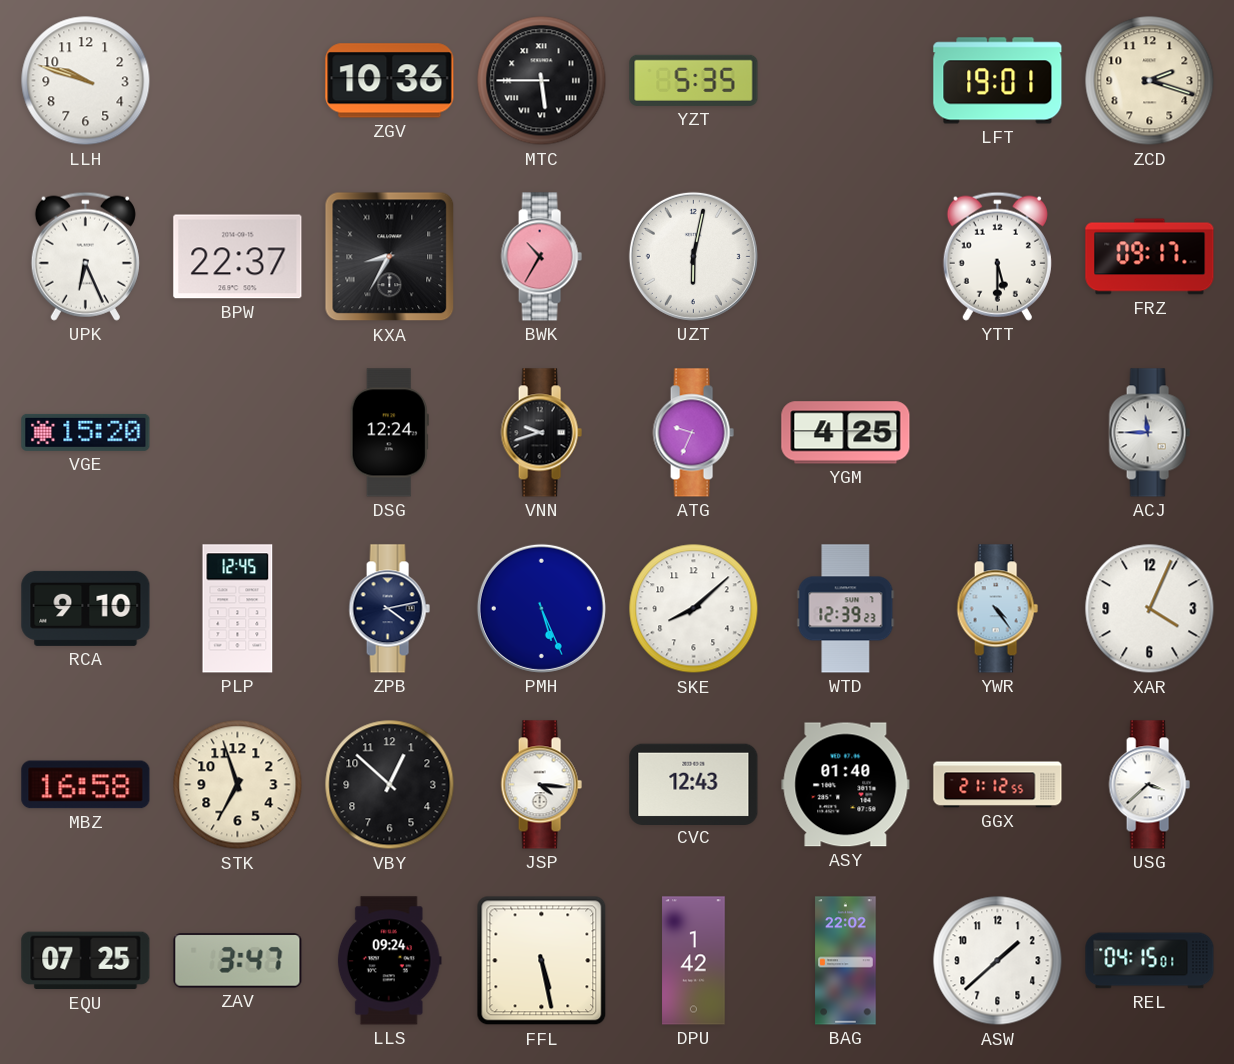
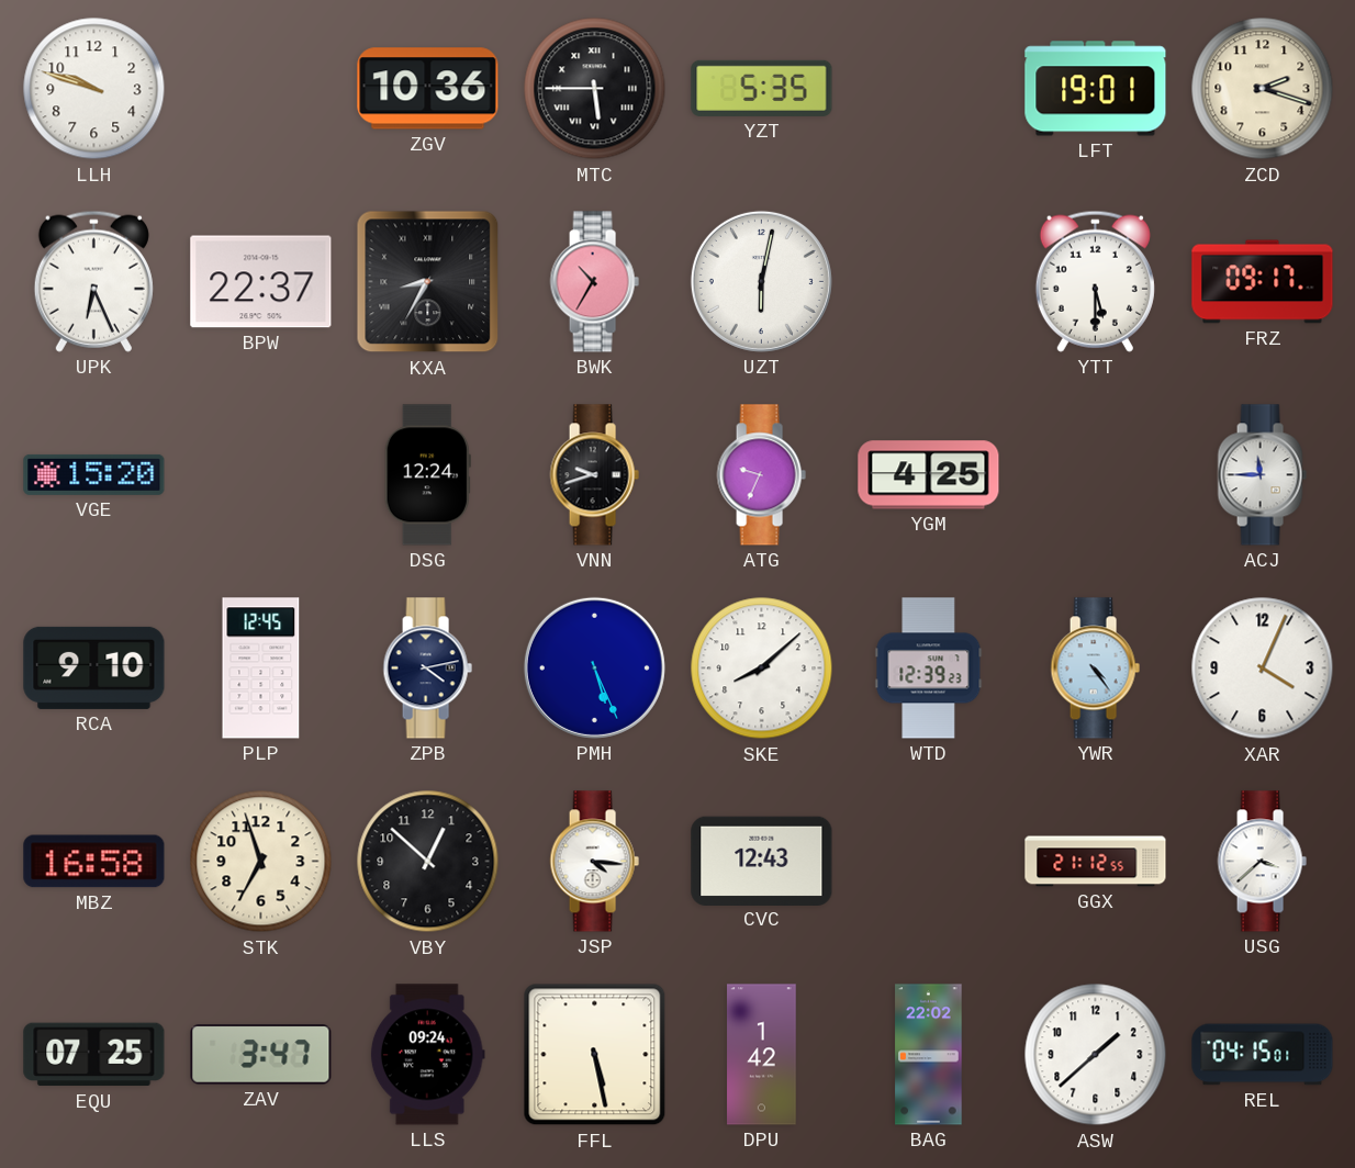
ASY: 01:40 -> none
